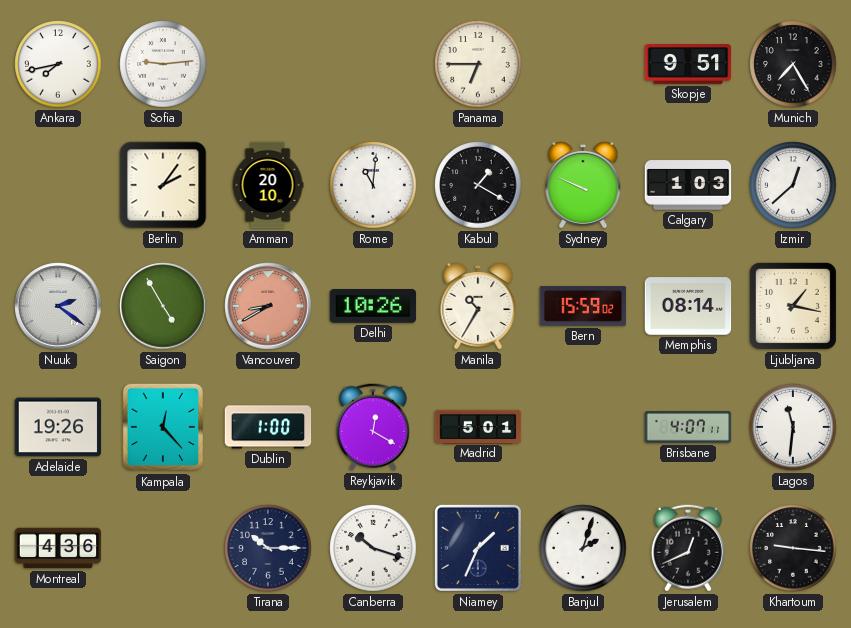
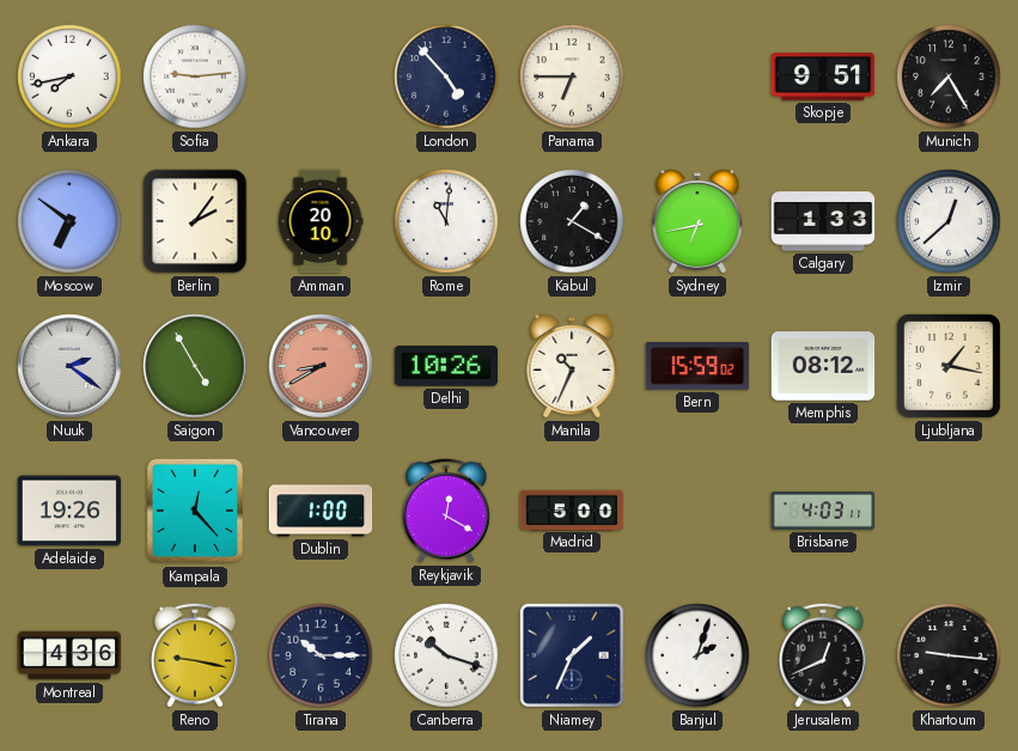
London: none -> 4:53
Moscow: none -> 6:51
Sydney: 9:49 -> 6:43
Calgary: 1:03 -> 1:33
Manila: 10:35 -> 10:34
Memphis: 08:14 -> 08:12
Madrid: 5:01 -> 5:00
Brisbane: 4:07 -> 4:03
Lagos: 11:31 -> none
Reno: none -> 9:17
